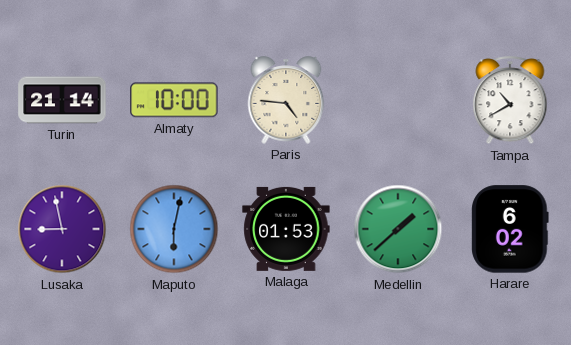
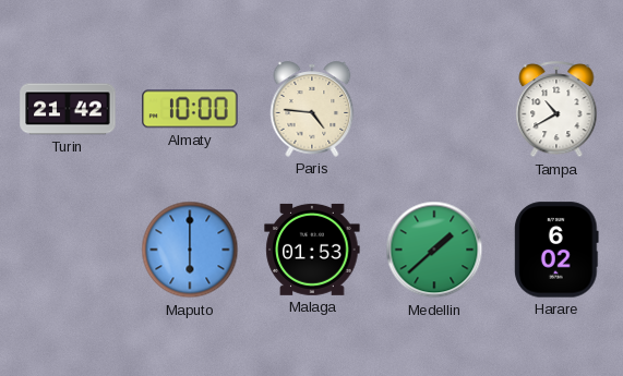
Turin: 21:14 -> 21:42
Lusaka: 8:58 -> none
Maputo: 6:02 -> 6:00
